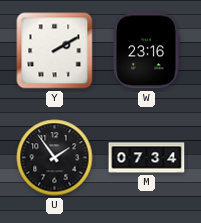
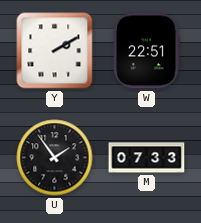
W: 23:16 -> 22:51
M: 07:34 -> 07:33
